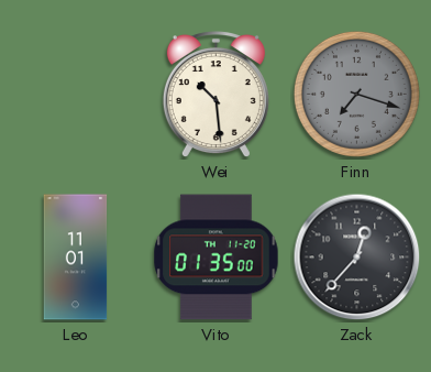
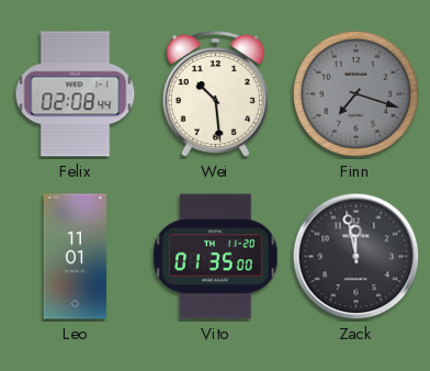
Felix: none -> 02:08
Zack: 12:37 -> 11:58
